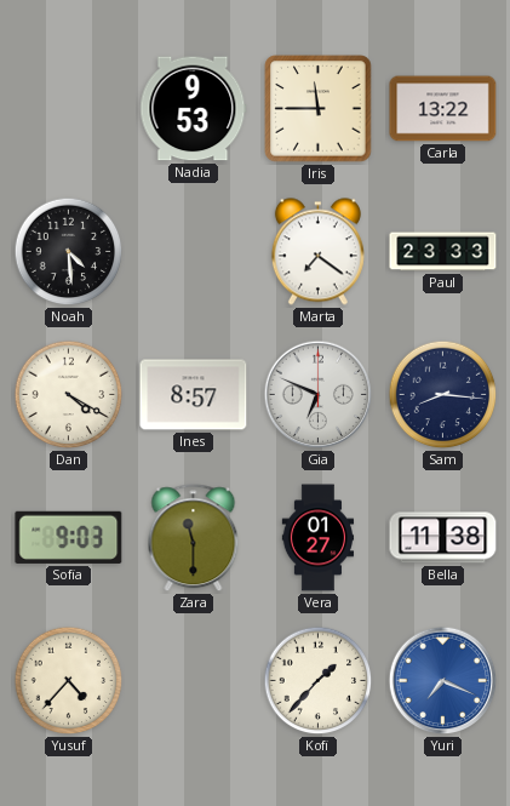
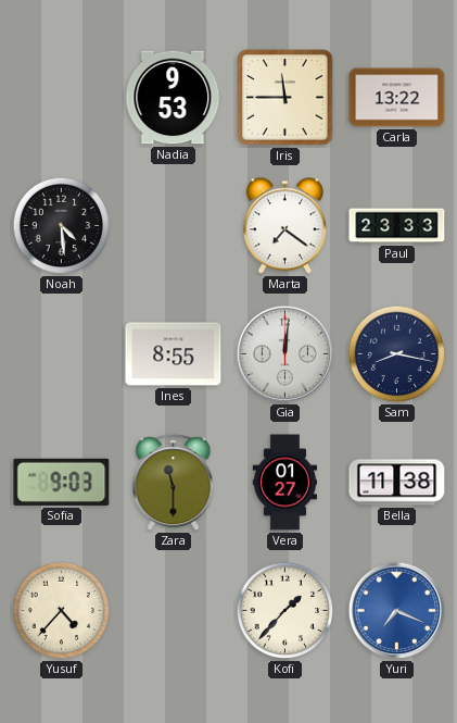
Dan: 4:20 -> none
Ines: 8:57 -> 8:55
Gia: 6:49 -> 12:01
Sam: 8:16 -> 8:17
